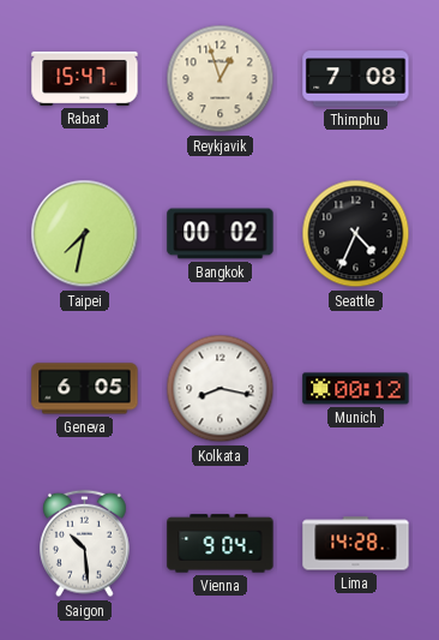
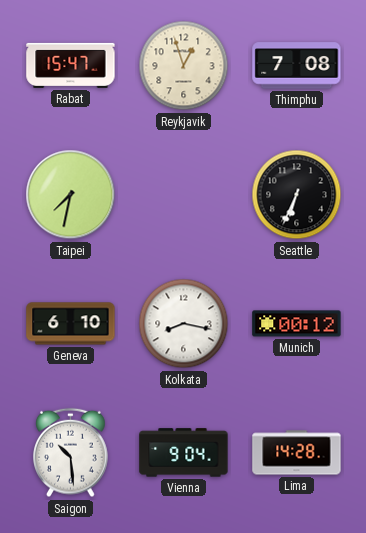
Bangkok: 00:02 -> none
Seattle: 4:34 -> 6:34
Geneva: 6:05 -> 6:10
